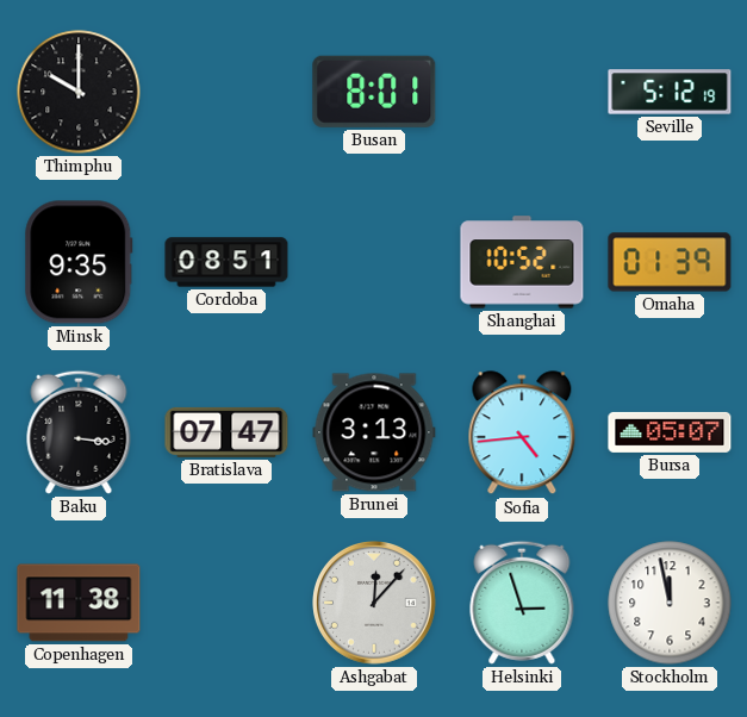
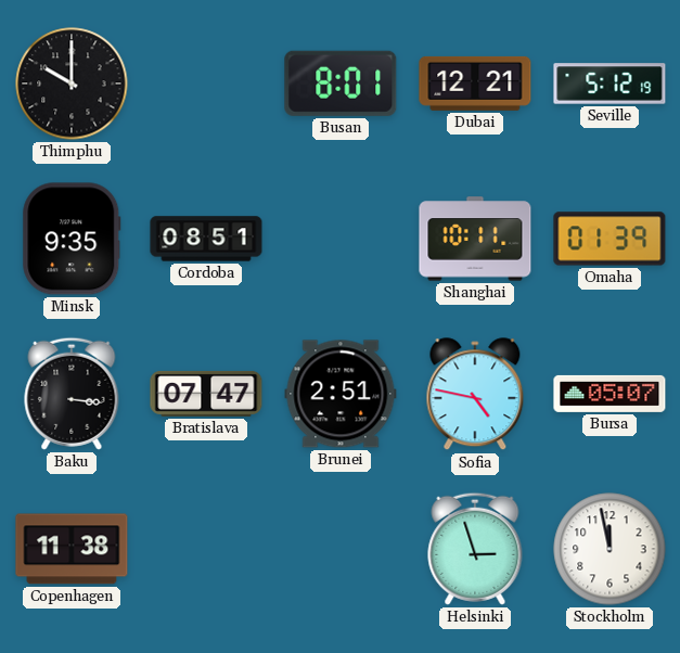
Dubai: none -> 12:21
Shanghai: 10:52 -> 10:11
Brunei: 3:13 -> 2:51
Sofia: 4:44 -> 4:47
Ashgabat: 12:07 -> none
